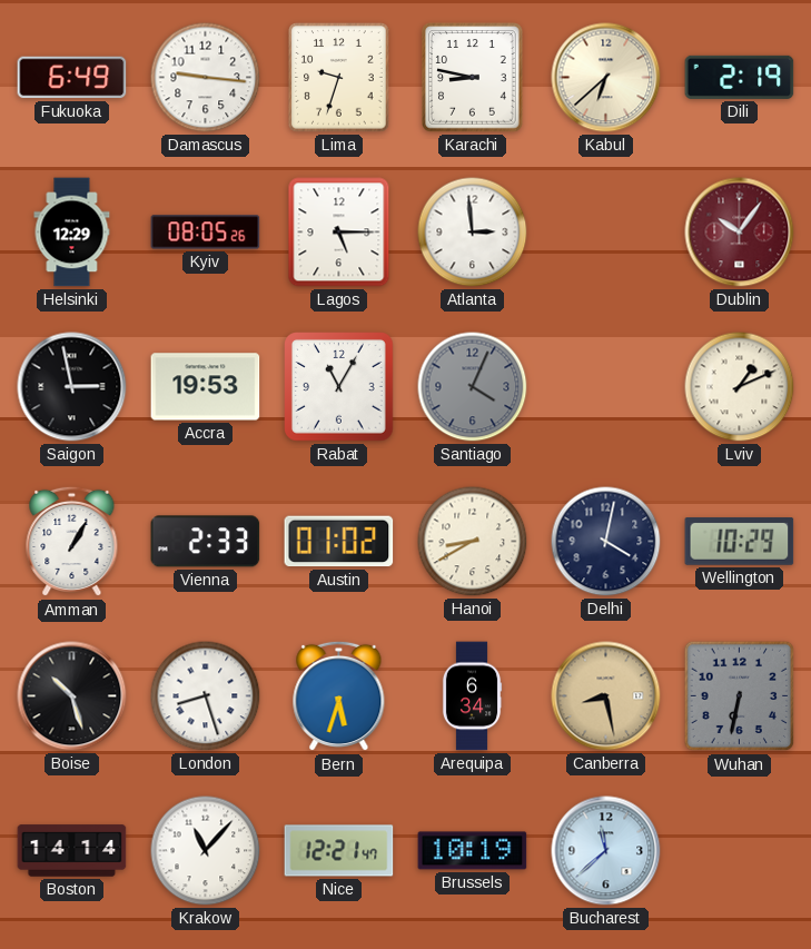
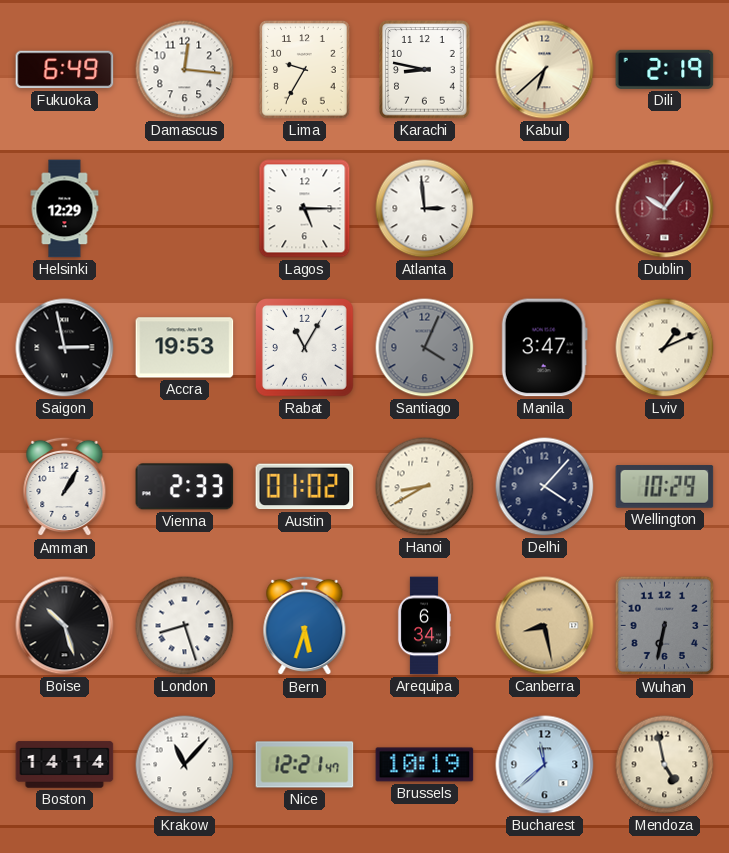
Damascus: 9:16 -> 12:16
Lima: 9:33 -> 9:35
Kyiv: 08:05 -> none
Manila: none -> 3:47
Delhi: 4:02 -> 4:07
Mendoza: none -> 4:58
